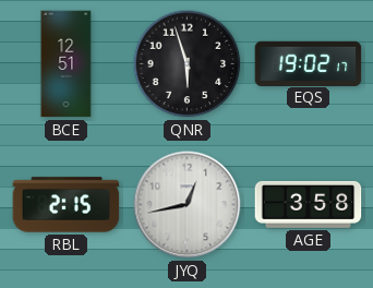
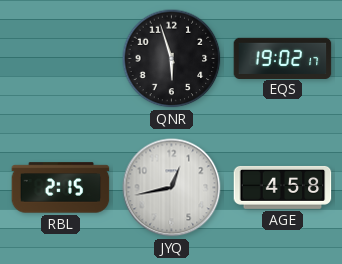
BCE: 12:51 -> none
AGE: 3:58 -> 4:58
